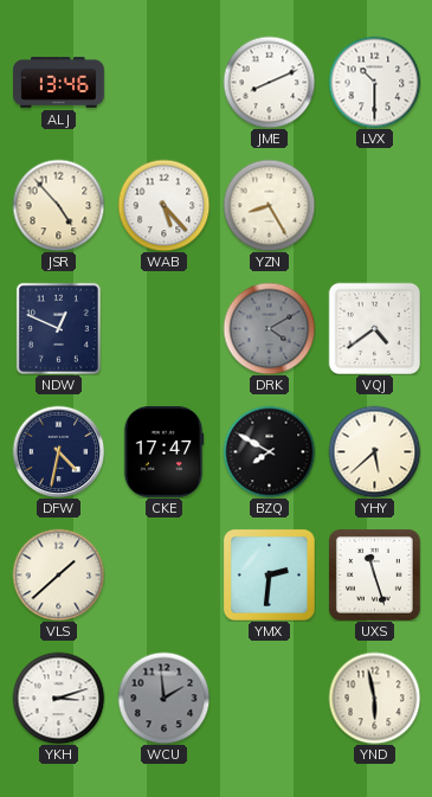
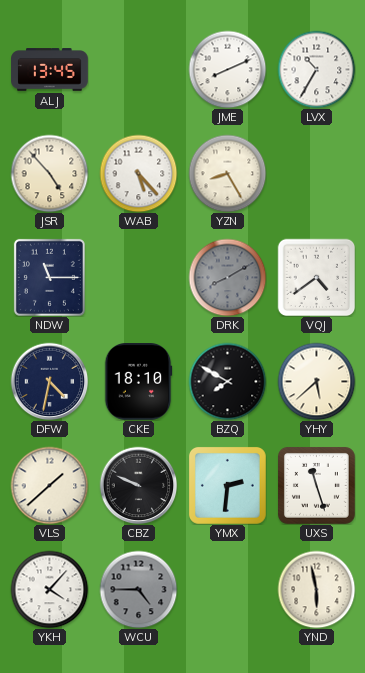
ALJ: 13:46 -> 13:45
LVX: 10:30 -> 10:35
NDW: 12:49 -> 11:15
DRK: 4:10 -> 8:10
CKE: 17:47 -> 18:10
CBZ: none -> 9:49
YKH: 3:12 -> 4:07
WCU: 1:59 -> 4:45
